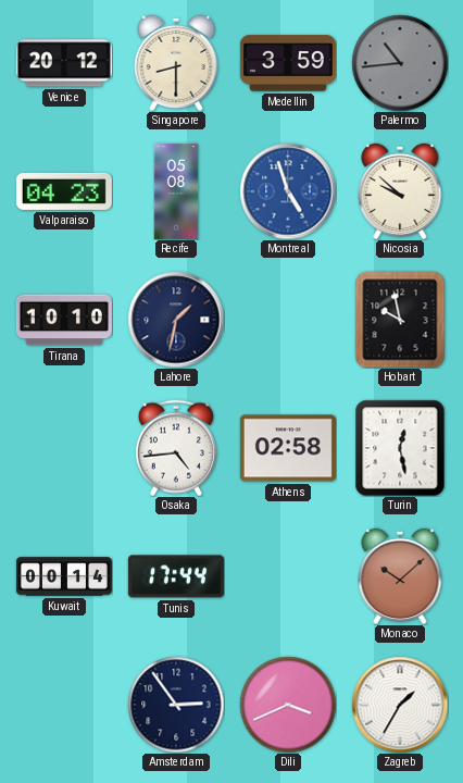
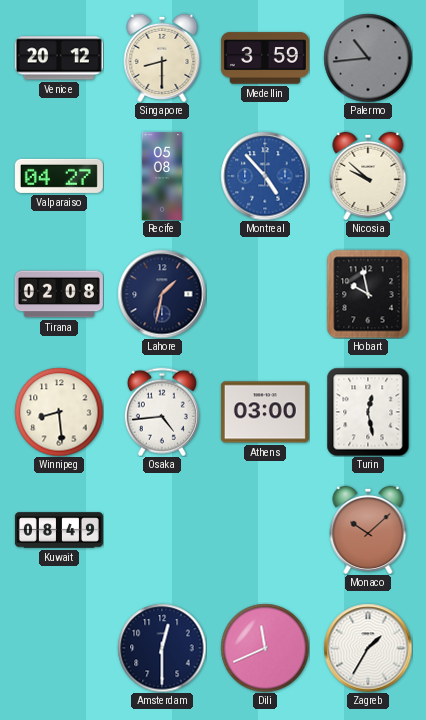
Valparaiso: 04:23 -> 04:27
Montreal: 4:57 -> 4:53
Tirana: 10:10 -> 02:08
Winnipeg: none -> 8:29
Athens: 02:58 -> 03:00
Kuwait: 00:14 -> 08:49
Tunis: 17:44 -> none
Amsterdam: 2:54 -> 12:30
Dili: 3:41 -> 11:41
